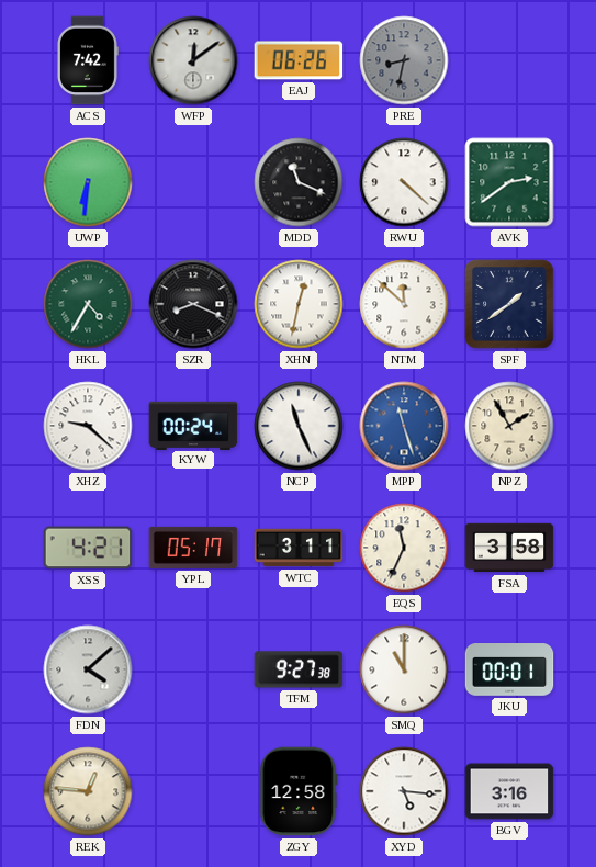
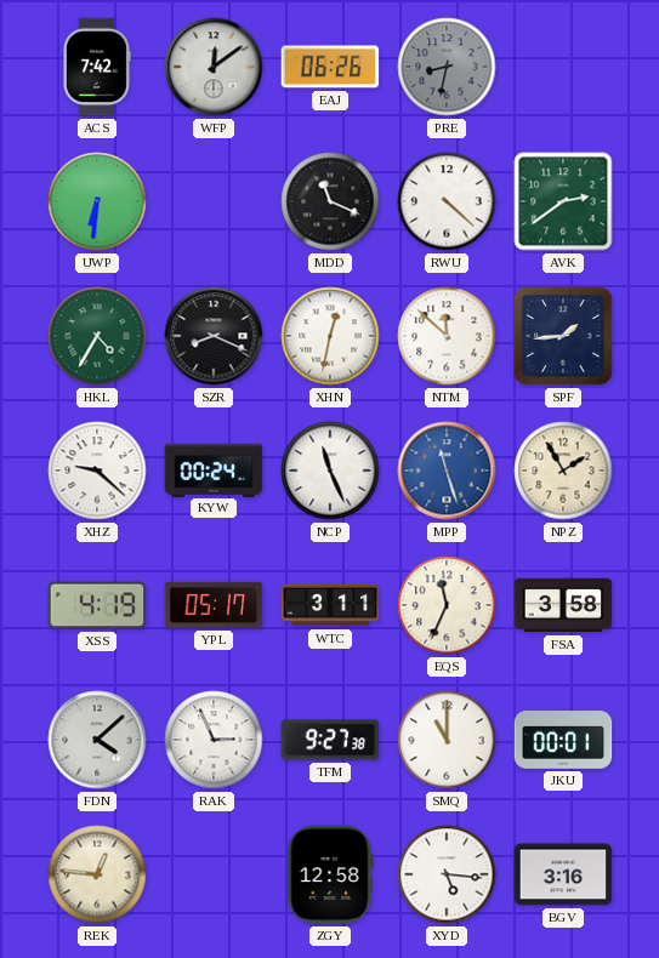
SPF: 1:39 -> 1:44
XSS: 4:21 -> 4:19
RAK: none -> 2:56
